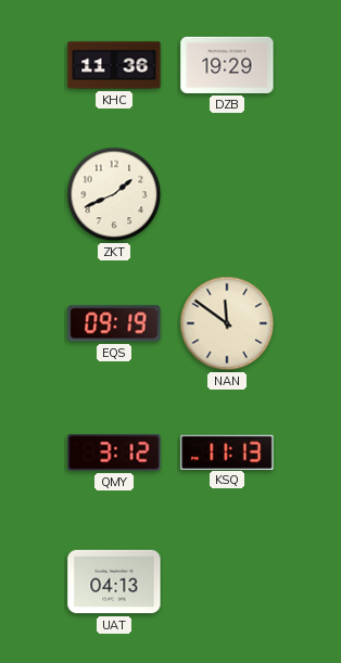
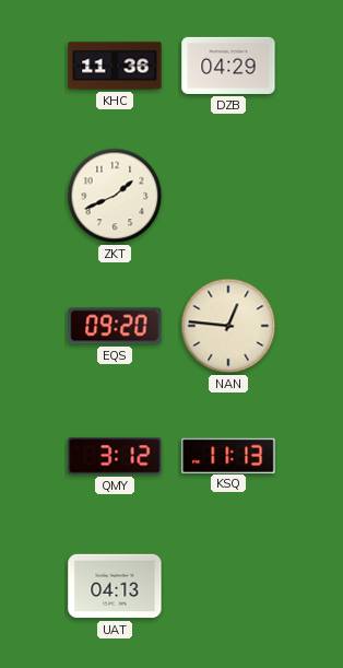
DZB: 19:29 -> 04:29
EQS: 09:19 -> 09:20
NAN: 11:51 -> 12:46
